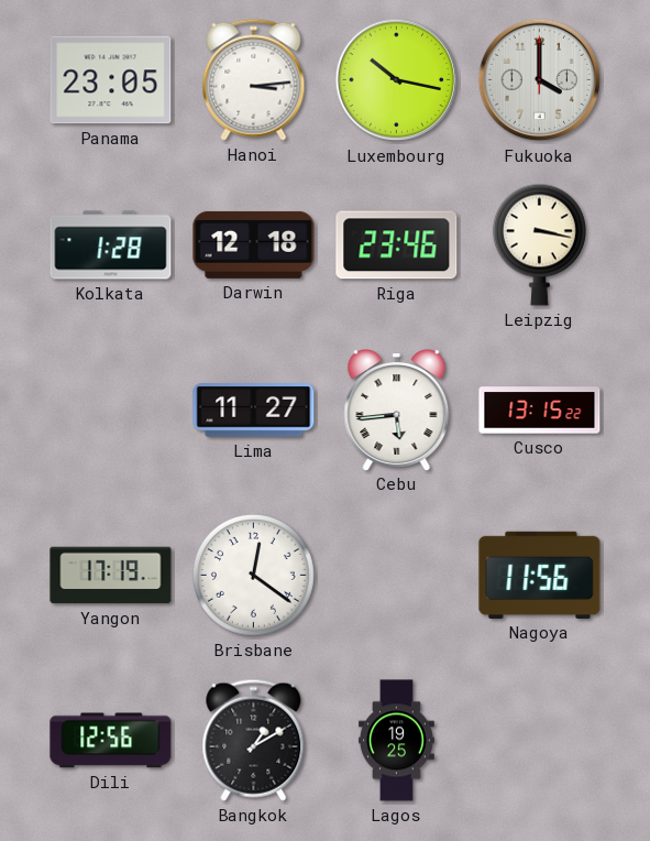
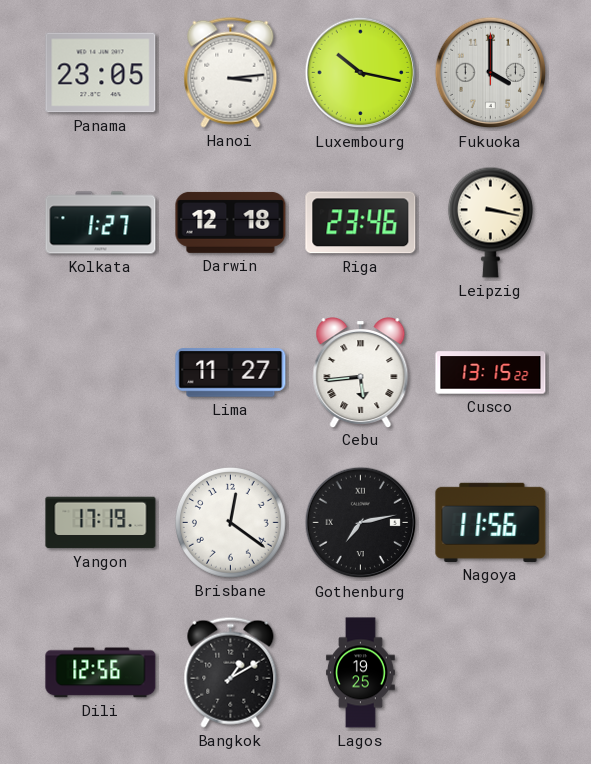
Kolkata: 1:28 -> 1:27
Gothenburg: none -> 7:13
